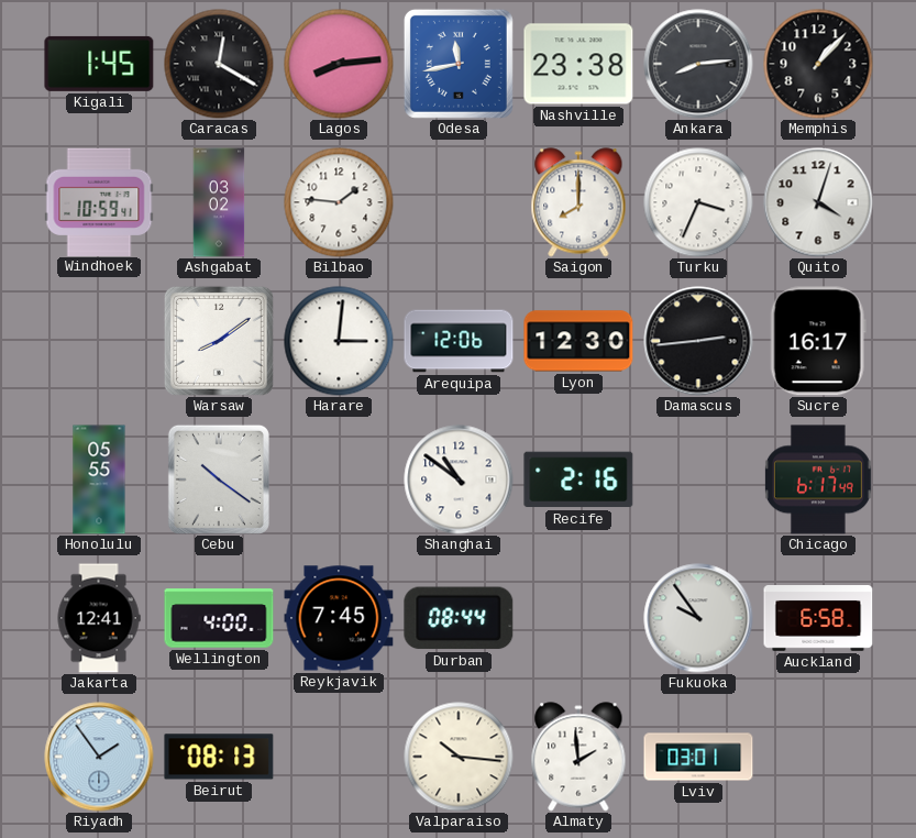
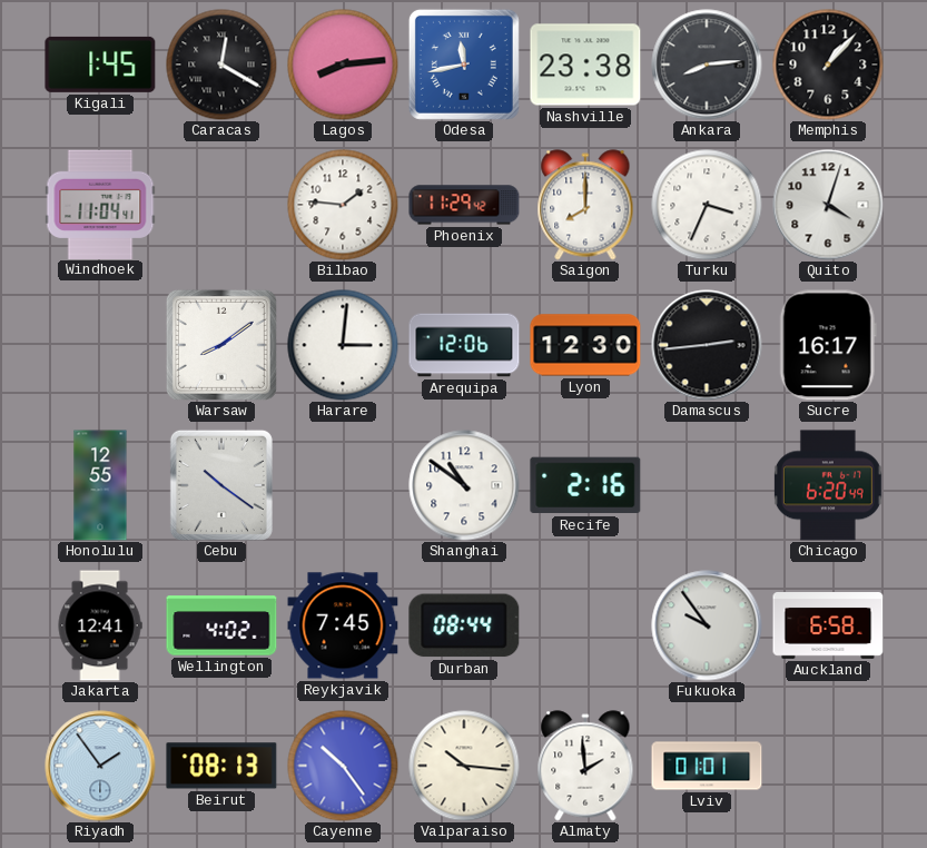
Windhoek: 10:59 -> 11:04
Ashgabat: 03:02 -> none
Phoenix: none -> 11:29
Honolulu: 05:55 -> 12:55
Chicago: 6:17 -> 6:20
Wellington: 4:00 -> 4:02
Cayenne: none -> 10:24
Lviv: 03:01 -> 01:01
